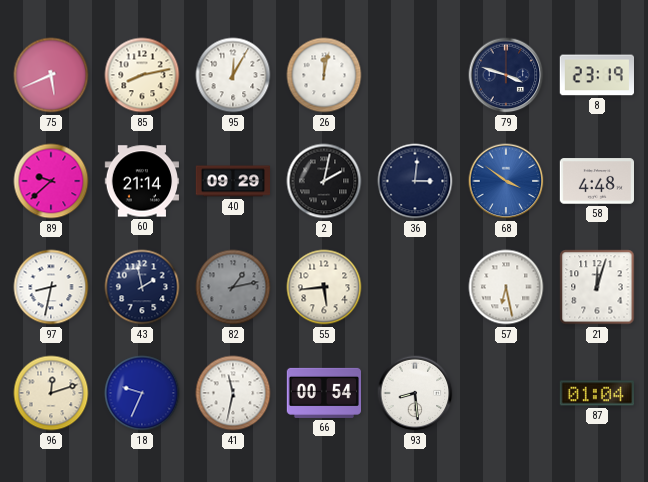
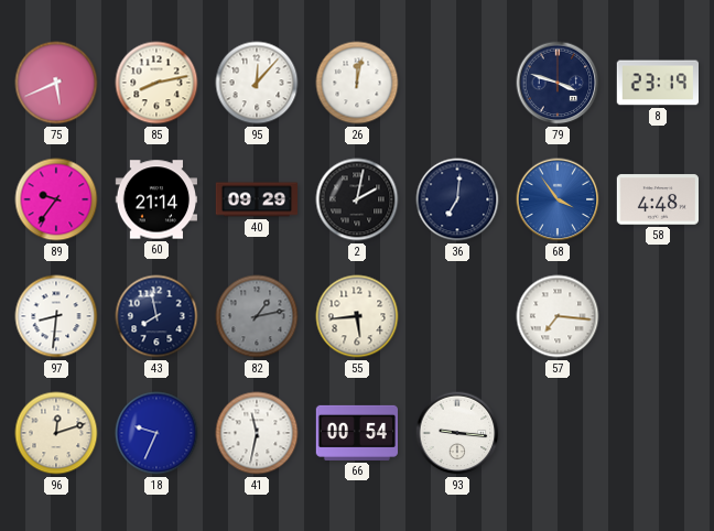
95: 12:05 -> 12:07
89: 9:38 -> 9:36
36: 3:01 -> 7:01
68: 3:51 -> 3:54
97: 8:32 -> 8:31
43: 1:58 -> 7:58
57: 6:28 -> 7:16
21: 12:03 -> none
93: 8:29 -> 9:16
87: 01:04 -> none
